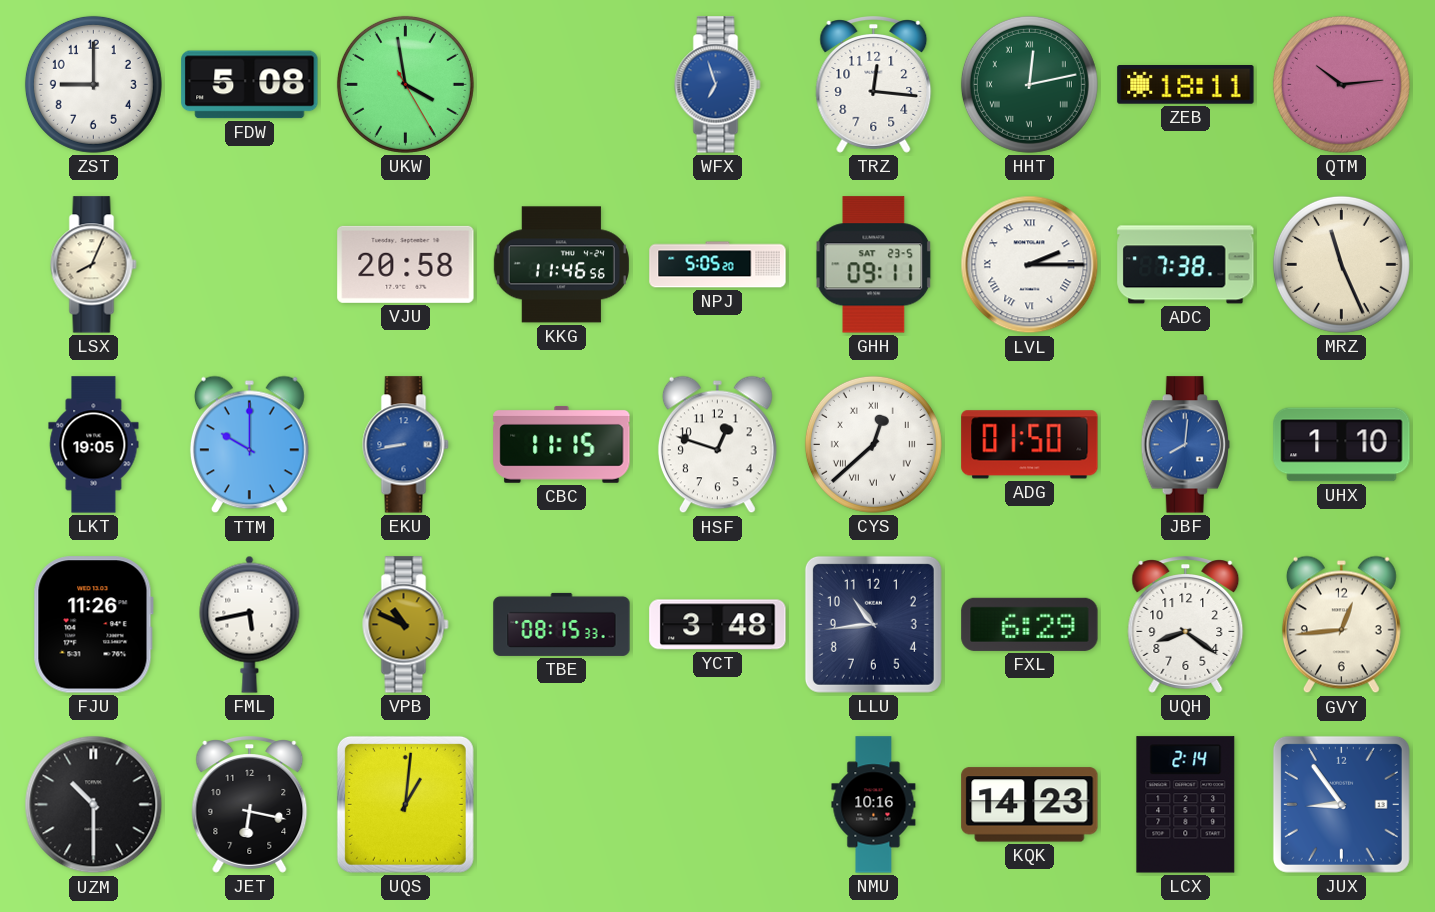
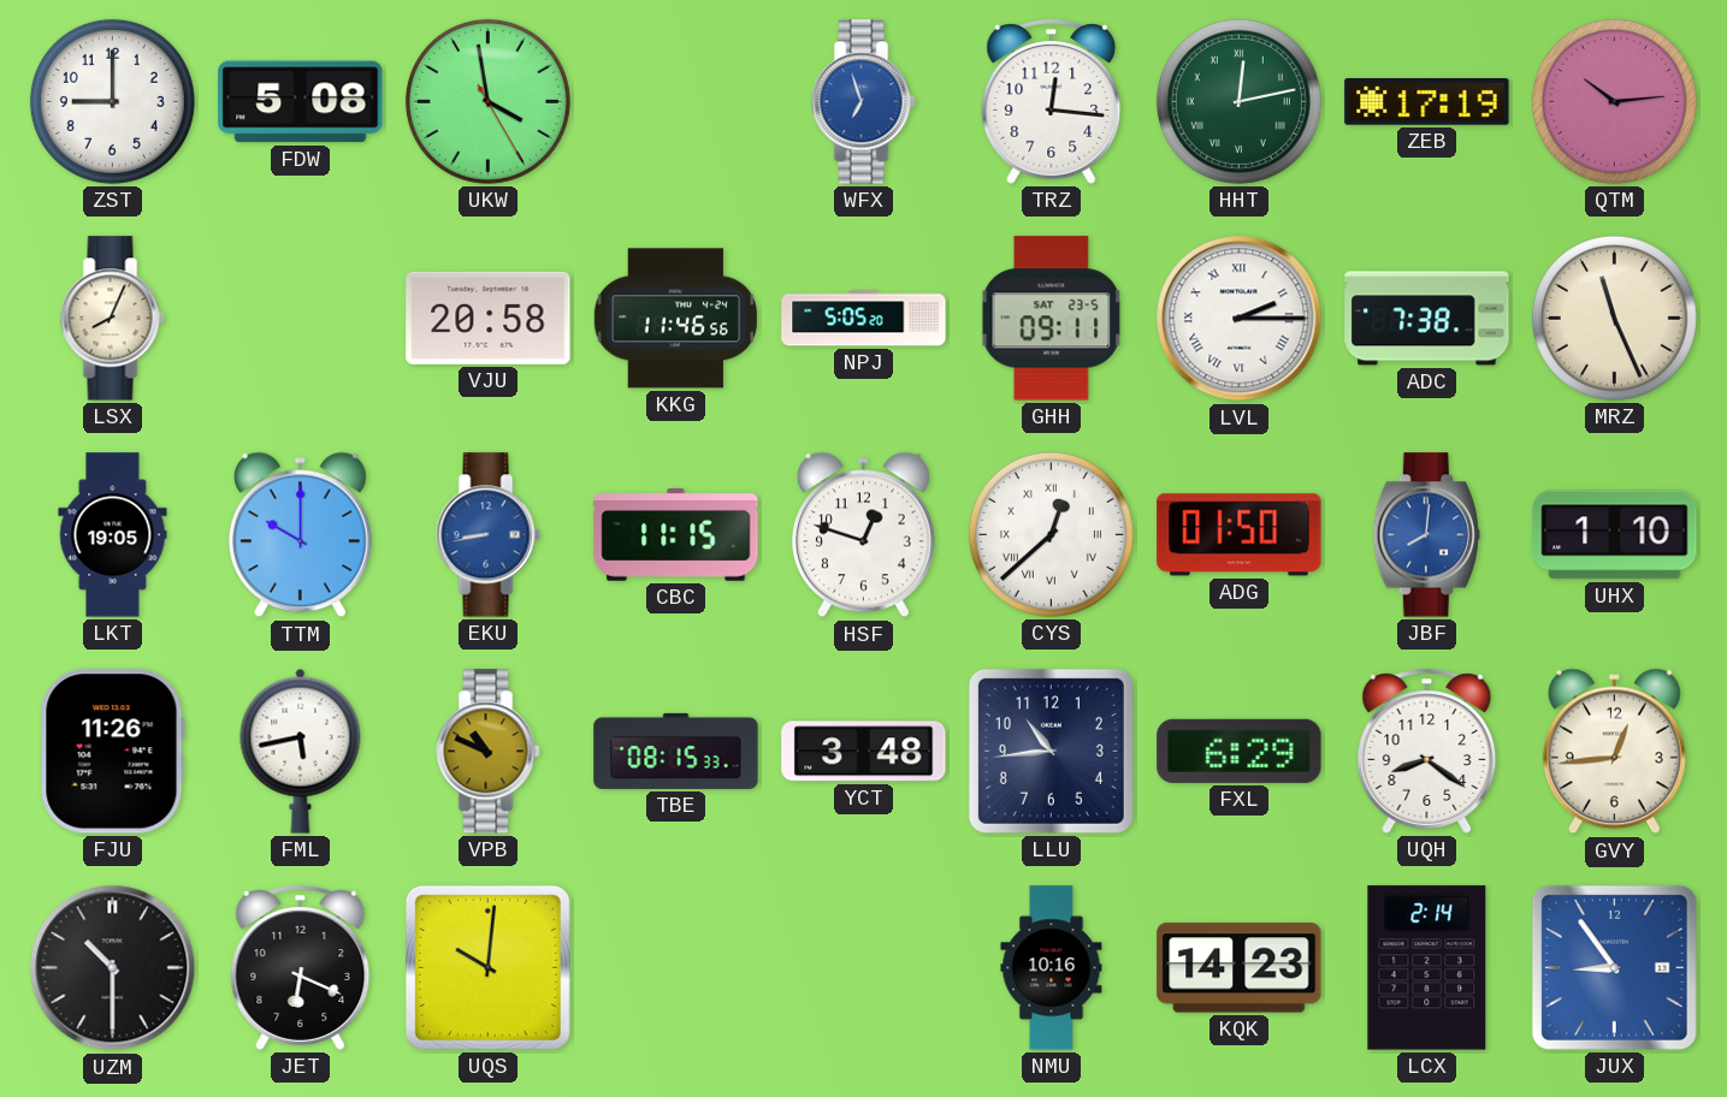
ZEB: 18:11 -> 17:19
JET: 6:17 -> 6:19
UQS: 1:01 -> 10:01
